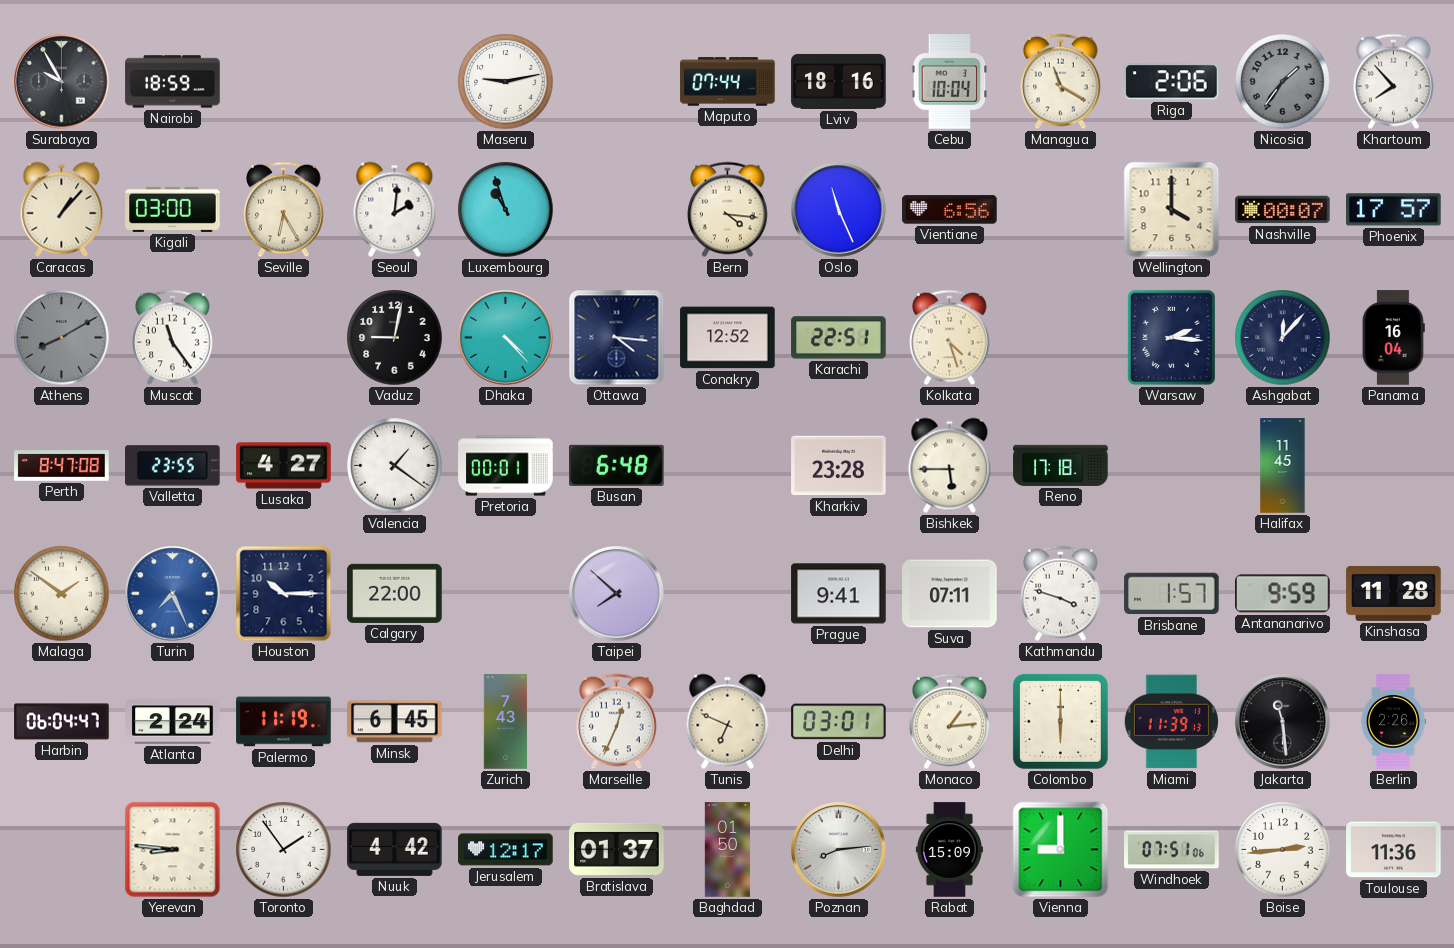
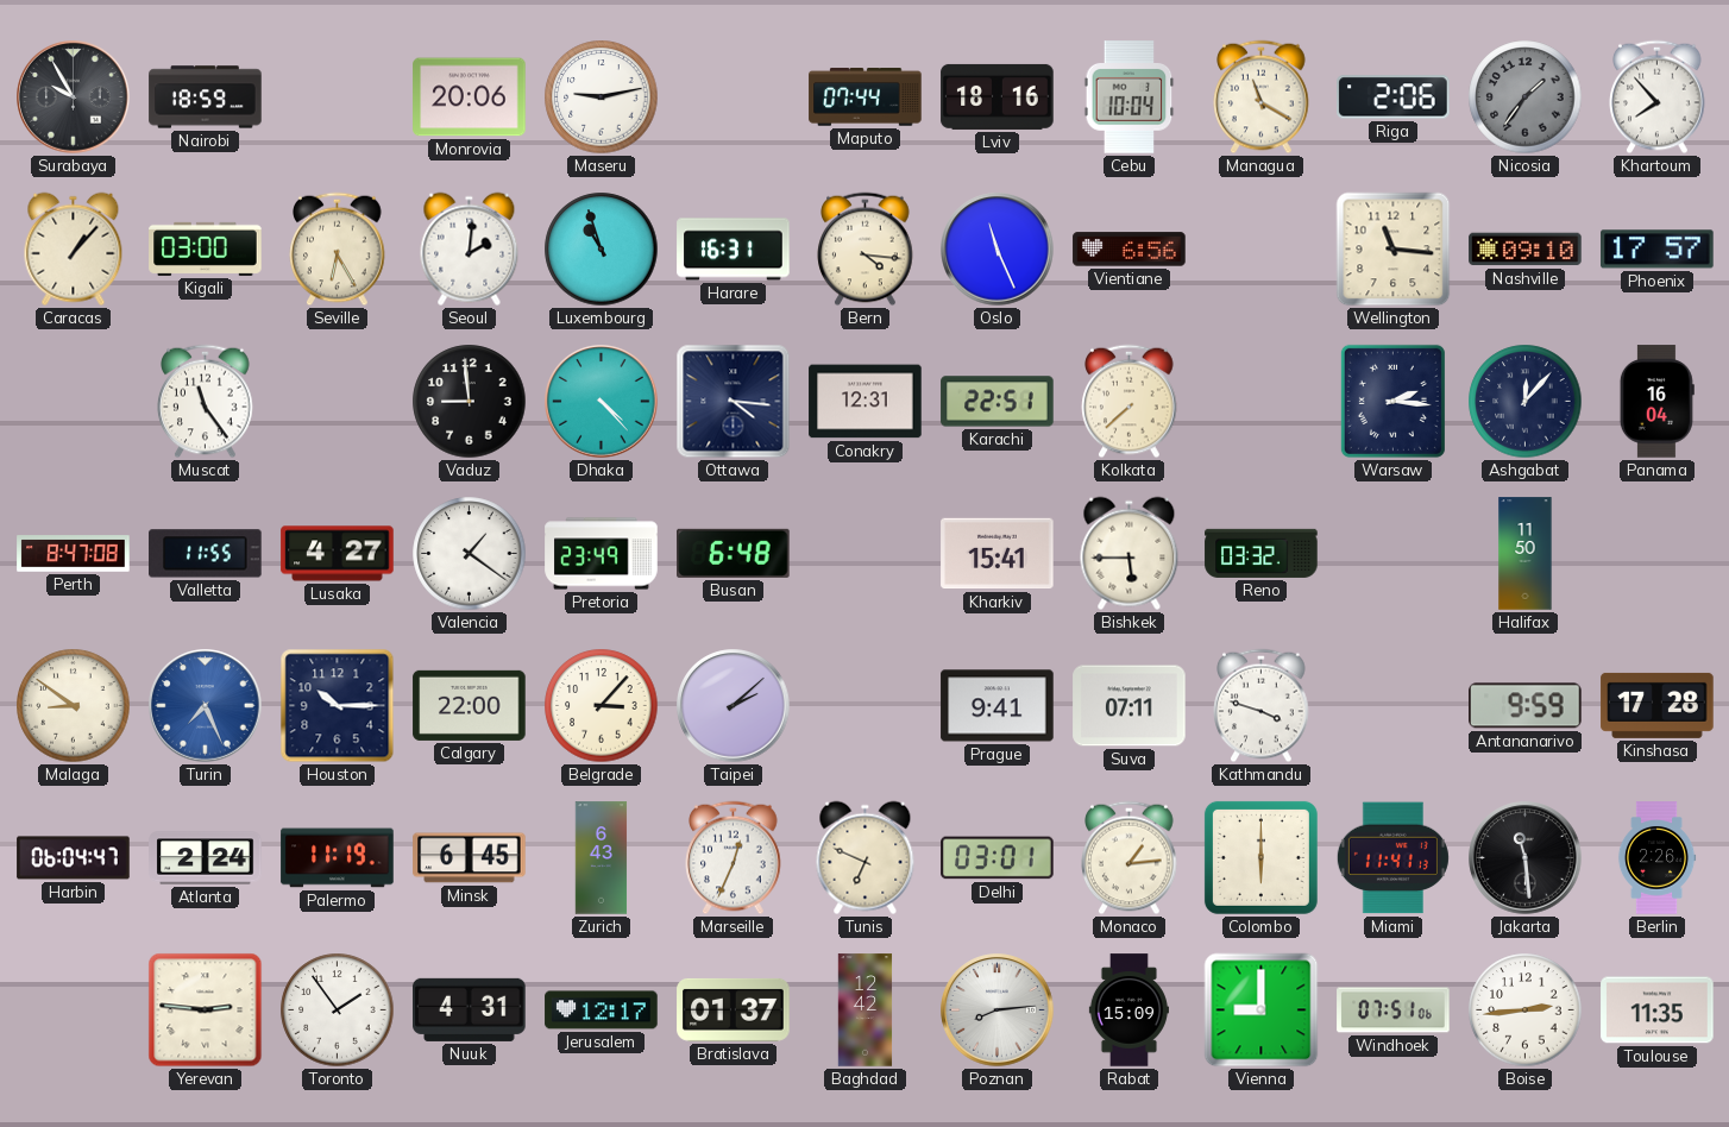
Monrovia: none -> 20:06
Harare: none -> 16:31
Wellington: 4:00 -> 11:16
Nashville: 00:07 -> 09:10
Athens: 8:10 -> none
Vaduz: 9:02 -> 8:59
Conakry: 12:52 -> 12:31
Kolkata: 4:27 -> 7:38
Valletta: 23:55 -> 11:55
Pretoria: 00:01 -> 23:49
Kharkiv: 23:28 -> 15:41
Reno: 17:18 -> 03:32
Halifax: 11:45 -> 11:50
Malaga: 1:51 -> 8:51
Belgrade: none -> 3:07
Taipei: 7:52 -> 2:08
Brisbane: 1:57 -> none
Kinshasa: 11:28 -> 17:28
Zurich: 7:43 -> 6:43
Miami: 11:39 -> 11:41
Yerevan: 8:46 -> 2:46
Nuuk: 4:42 -> 4:31
Baghdad: 01:50 -> 12:42
Toulouse: 11:36 -> 11:35
